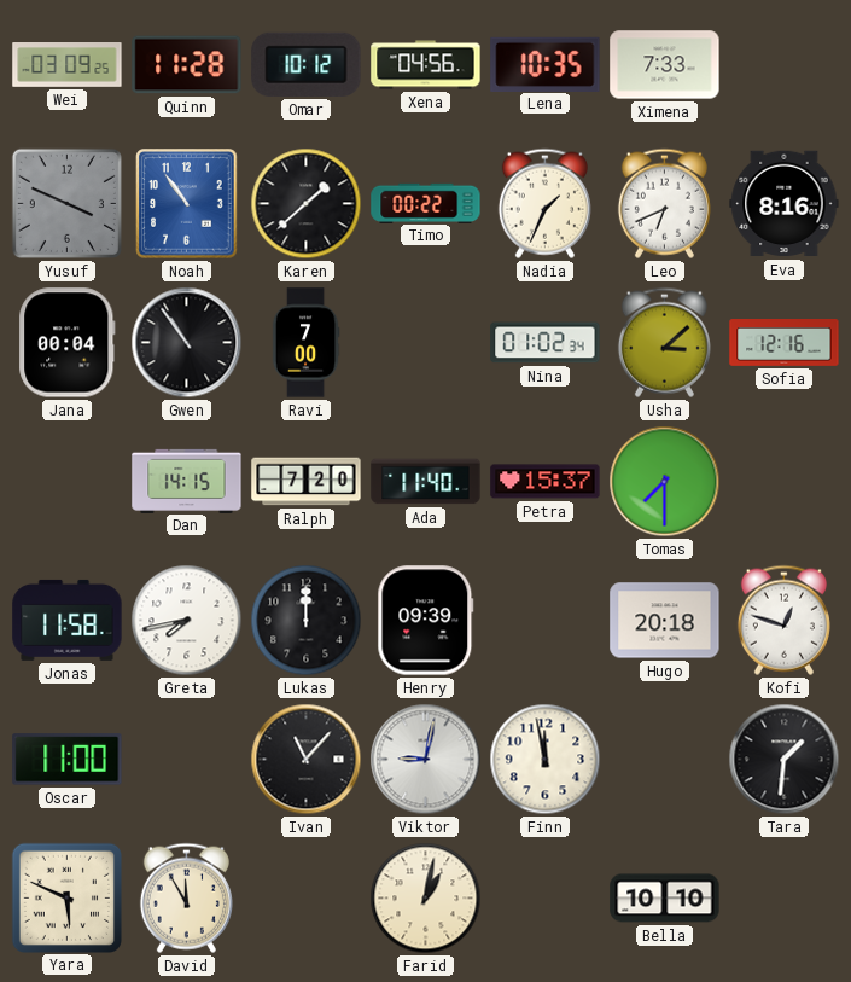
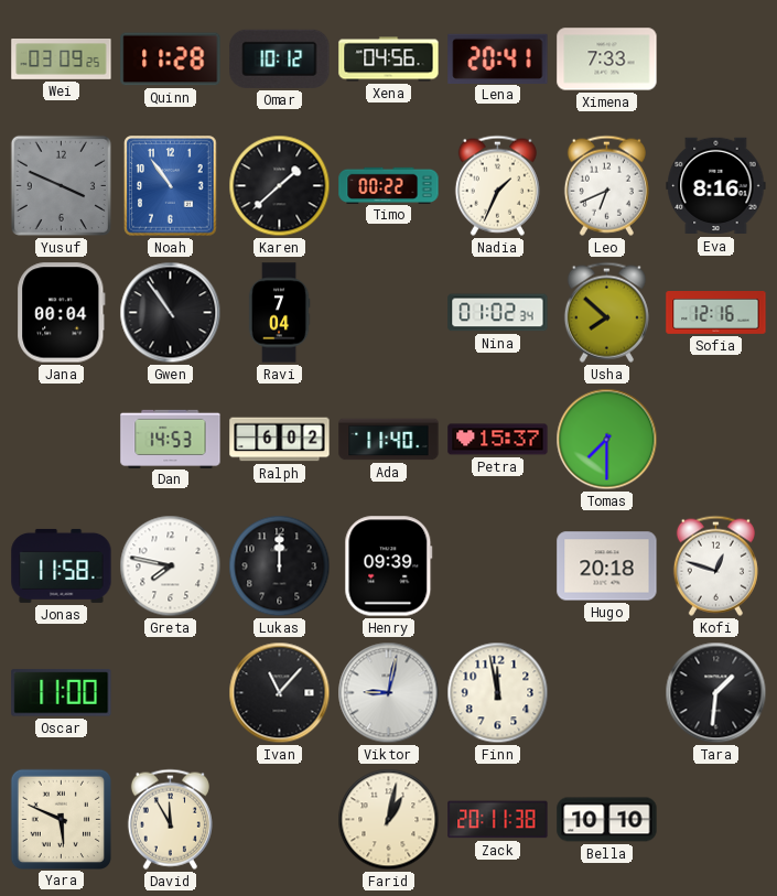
Lena: 10:35 -> 20:41
Ravi: 7:00 -> 7:04
Usha: 3:08 -> 7:52
Dan: 14:15 -> 14:53
Ralph: 7:20 -> 6:02
Greta: 7:43 -> 7:47
Zack: none -> 20:11
